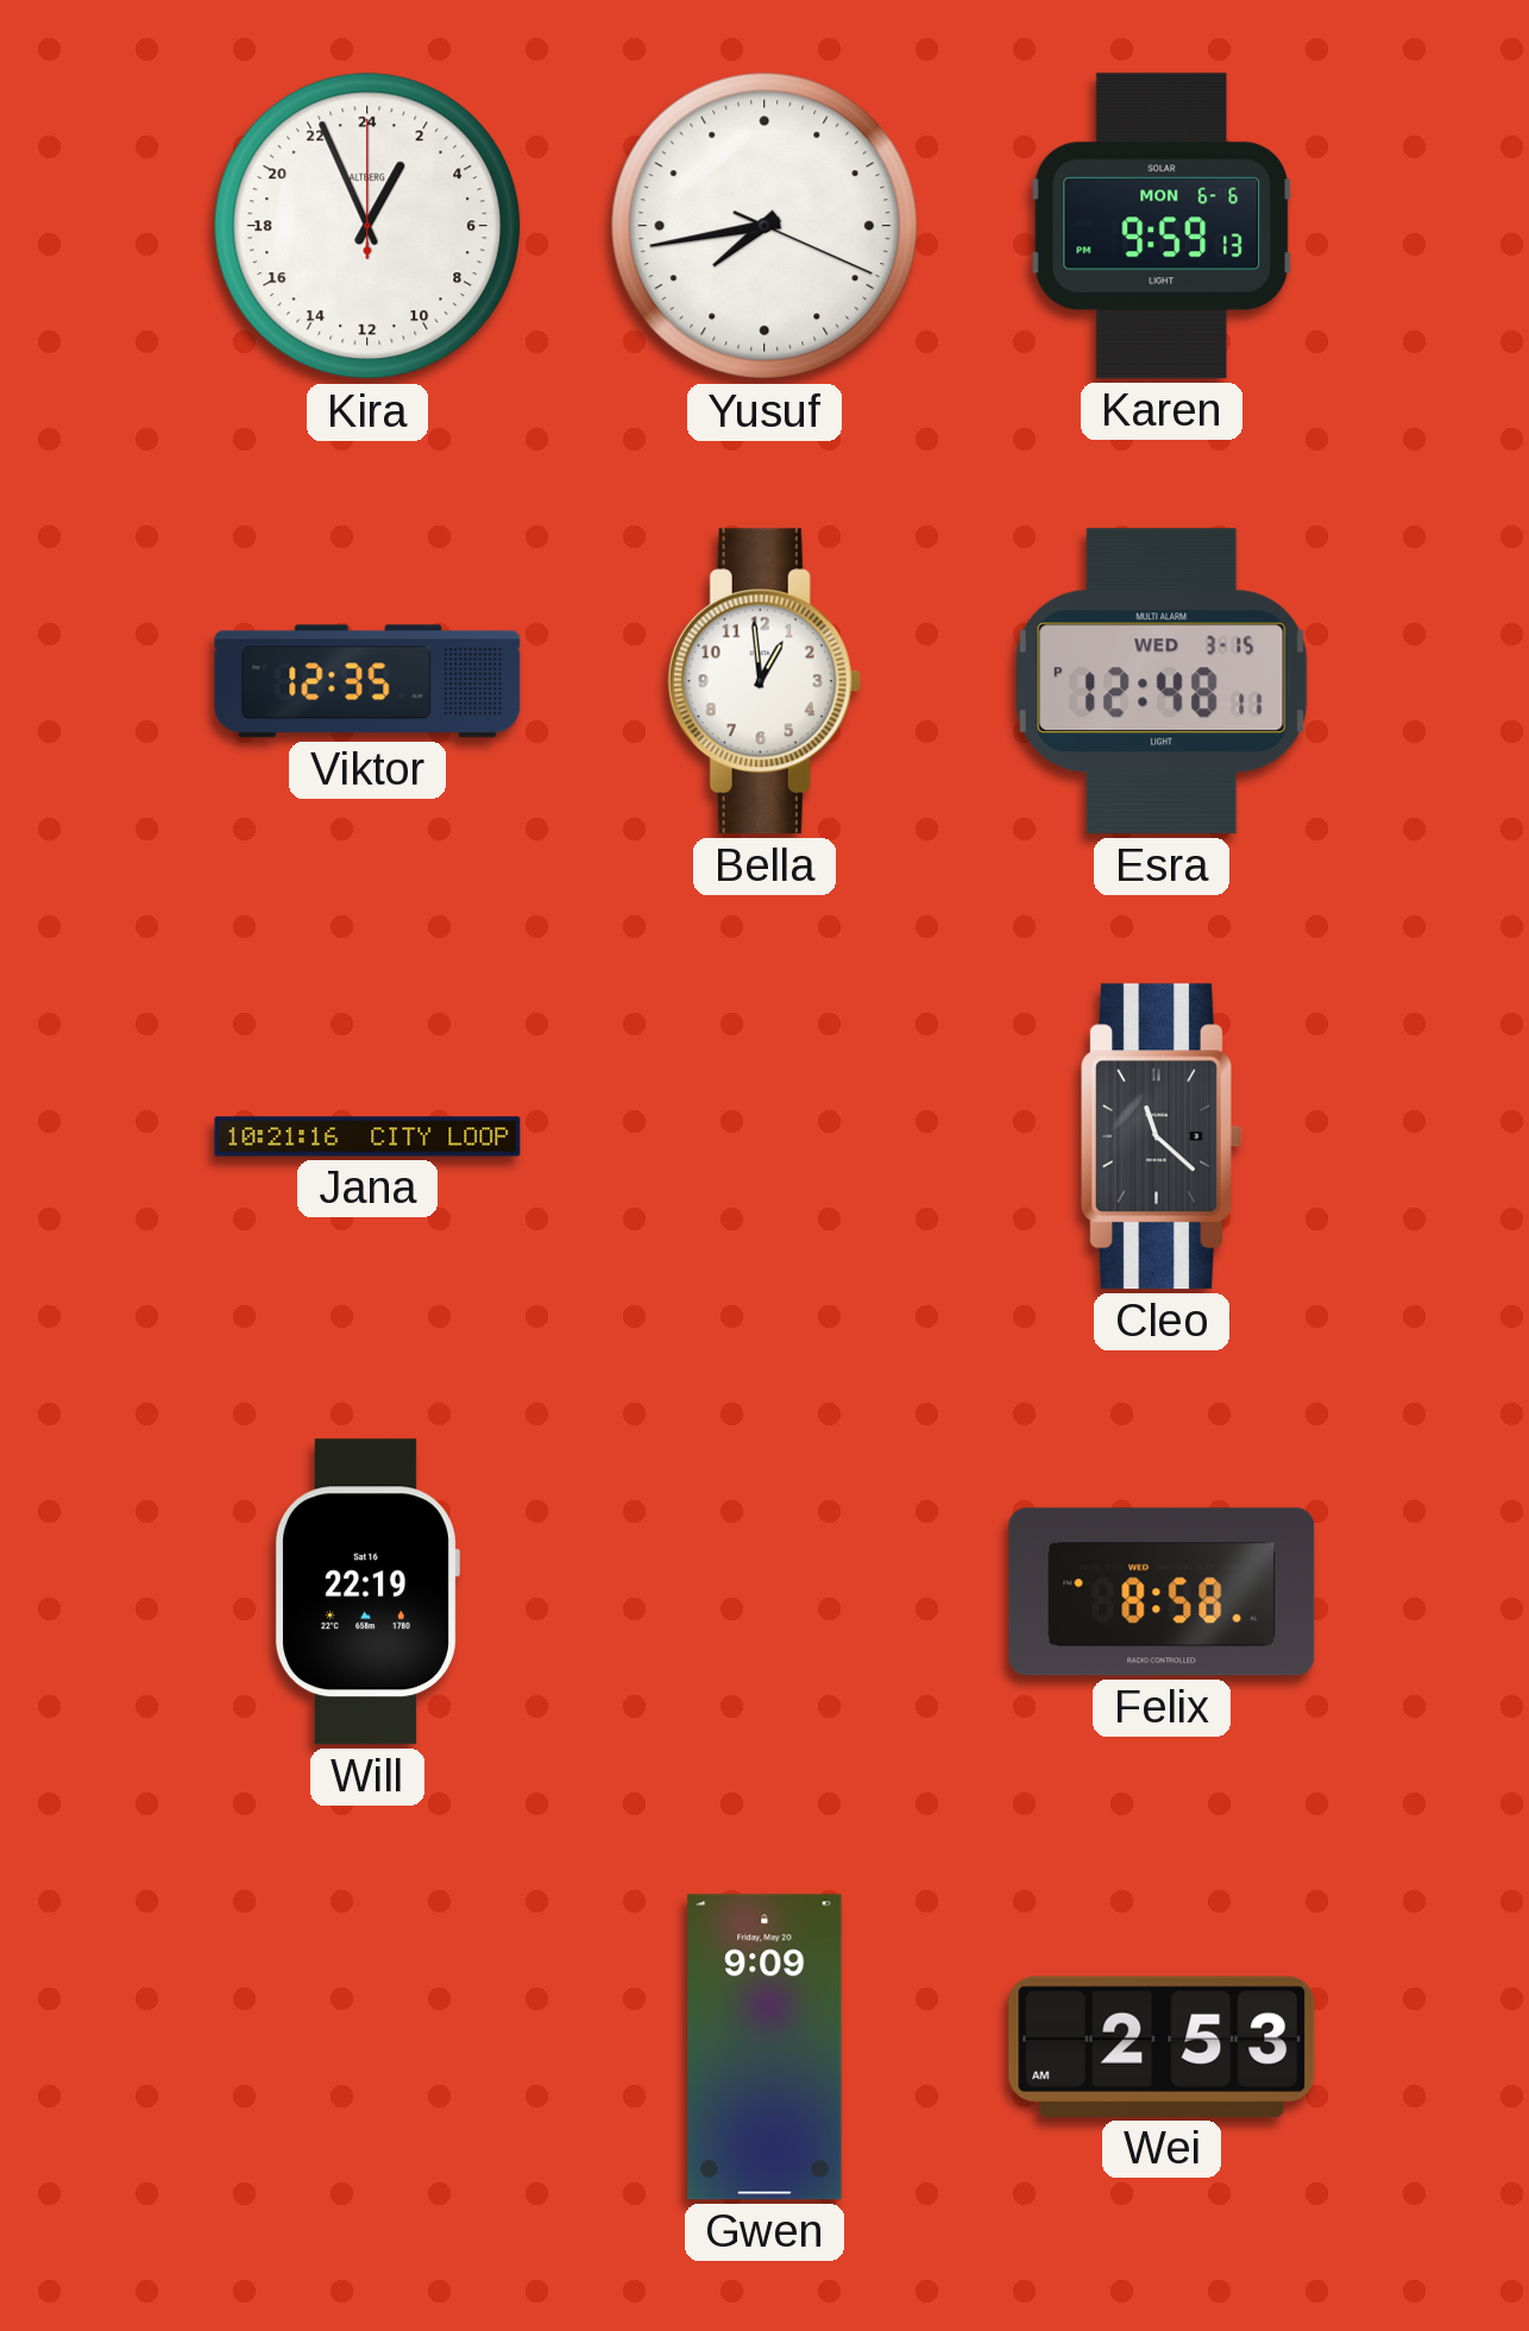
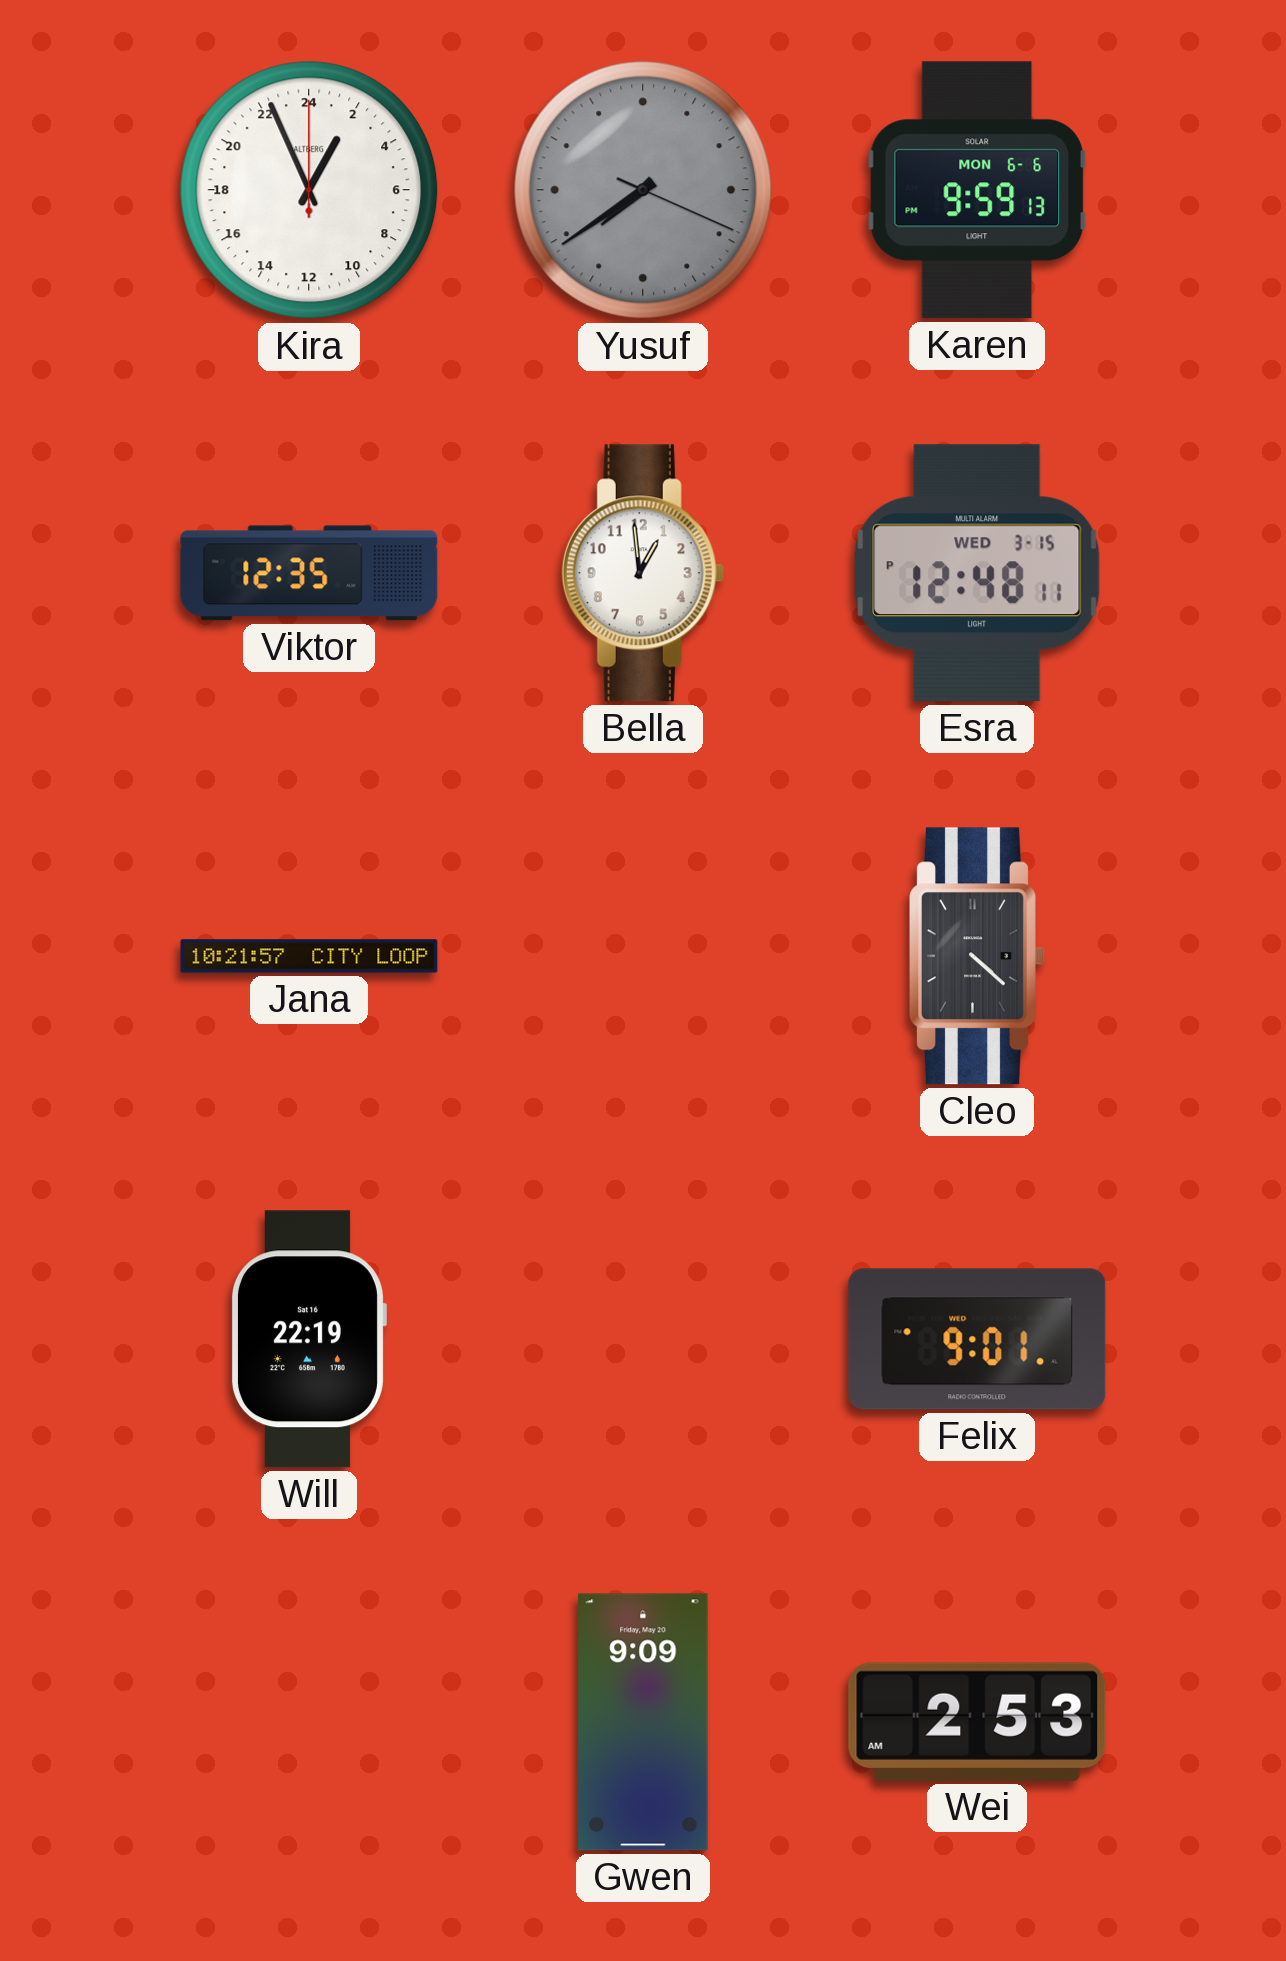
Yusuf: 7:43 -> 7:39
Yusuf dial: white -> grey
Jana: 10:21:16 -> 10:21:57
Cleo: 11:22 -> 4:22
Felix: 8:58 -> 9:01
